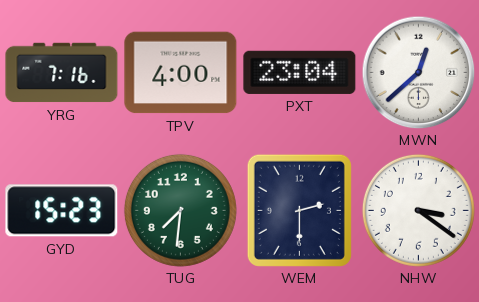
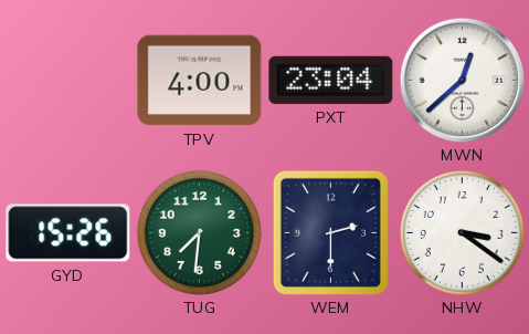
YRG: 7:16 -> none
GYD: 15:23 -> 15:26
